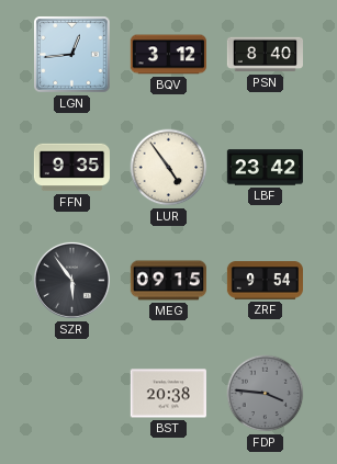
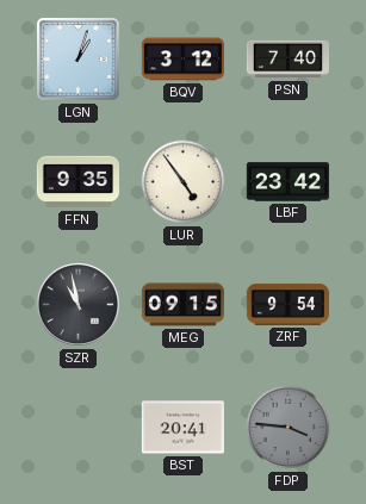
LGN: 12:44 -> 1:03
PSN: 8:40 -> 7:40
SZR: 5:54 -> 10:58
BST: 20:38 -> 20:41
